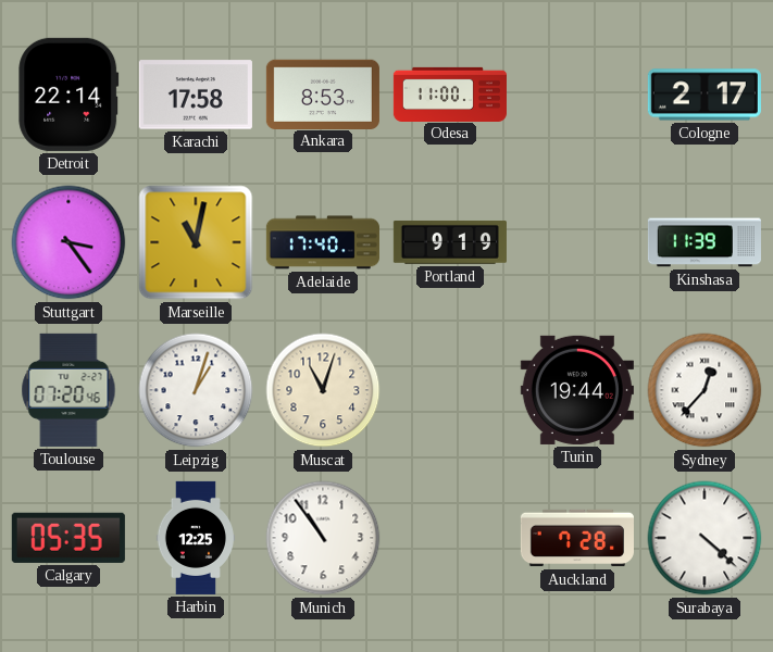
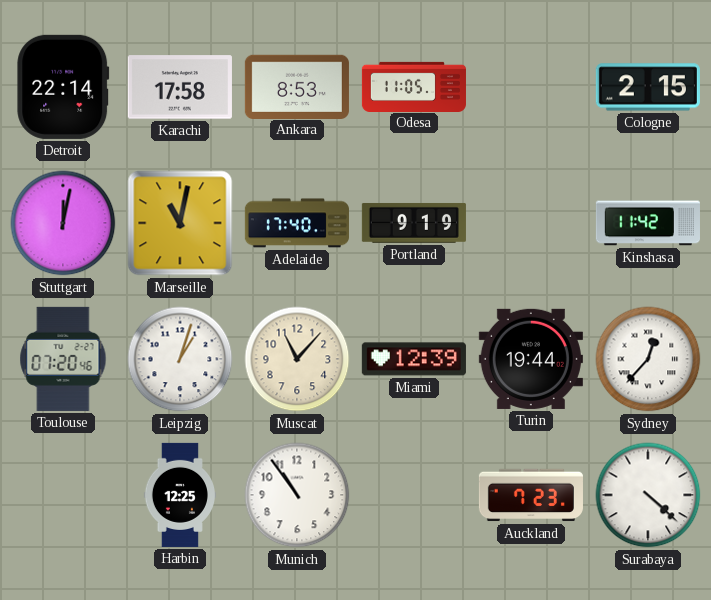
Odesa: 11:00 -> 11:05
Cologne: 2:17 -> 2:15
Stuttgart: 3:24 -> 12:02
Kinshasa: 11:39 -> 11:42
Muscat: 11:03 -> 11:07
Miami: none -> 12:39
Calgary: 05:35 -> none
Auckland: 7:28 -> 7:23
